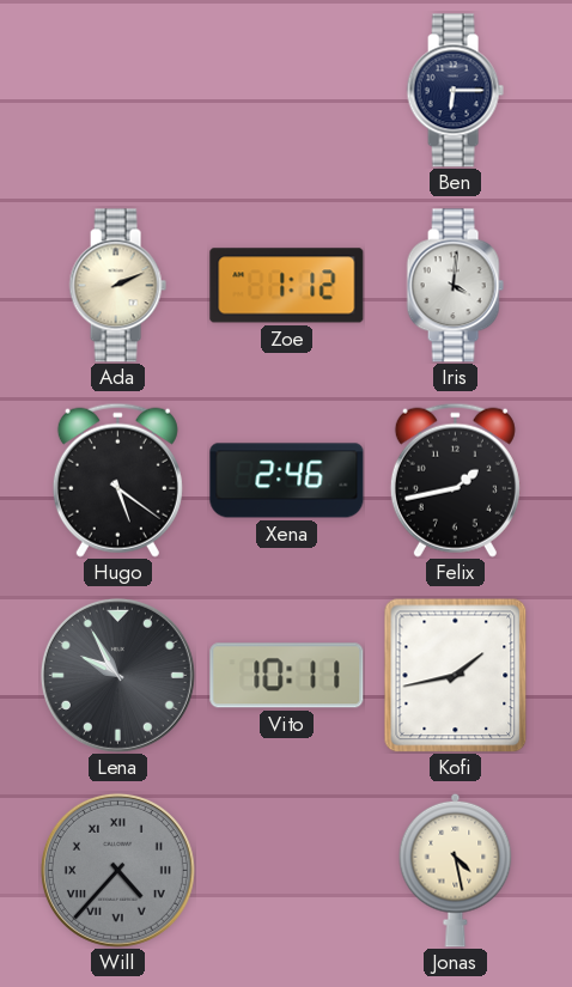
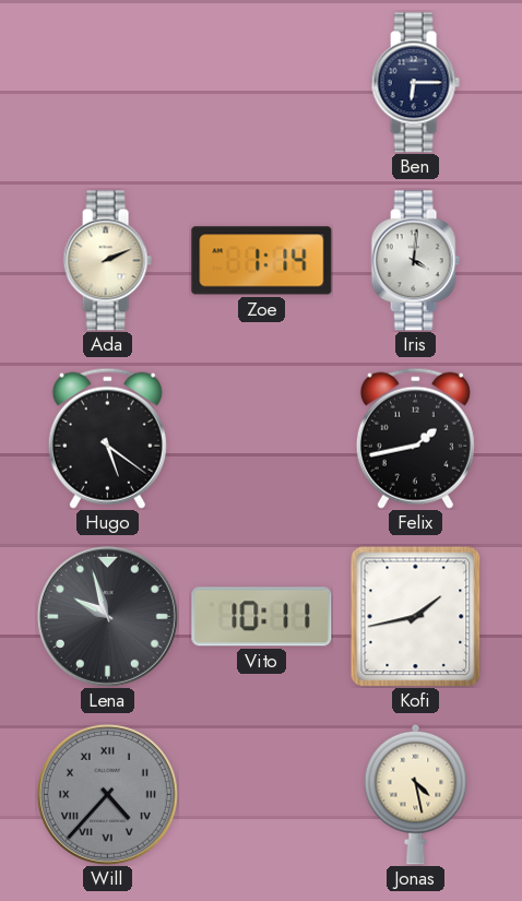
Zoe: 1:12 -> 1:14
Xena: 2:46 -> none
Lena: 9:55 -> 9:57
